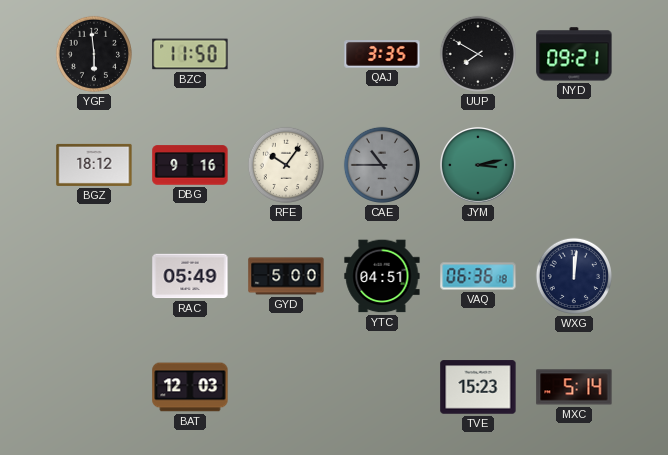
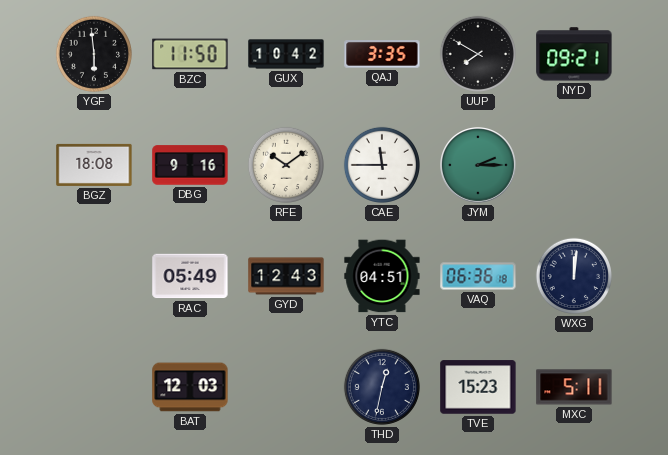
GUX: none -> 10:42
BGZ: 18:12 -> 18:08
RFE: 10:06 -> 10:09
CAE: 10:45 -> 11:45
CAE dial: grey -> white
JYM: 3:13 -> 2:15
GYD: 5:00 -> 12:43
THD: none -> 12:32
MXC: 5:14 -> 5:11
